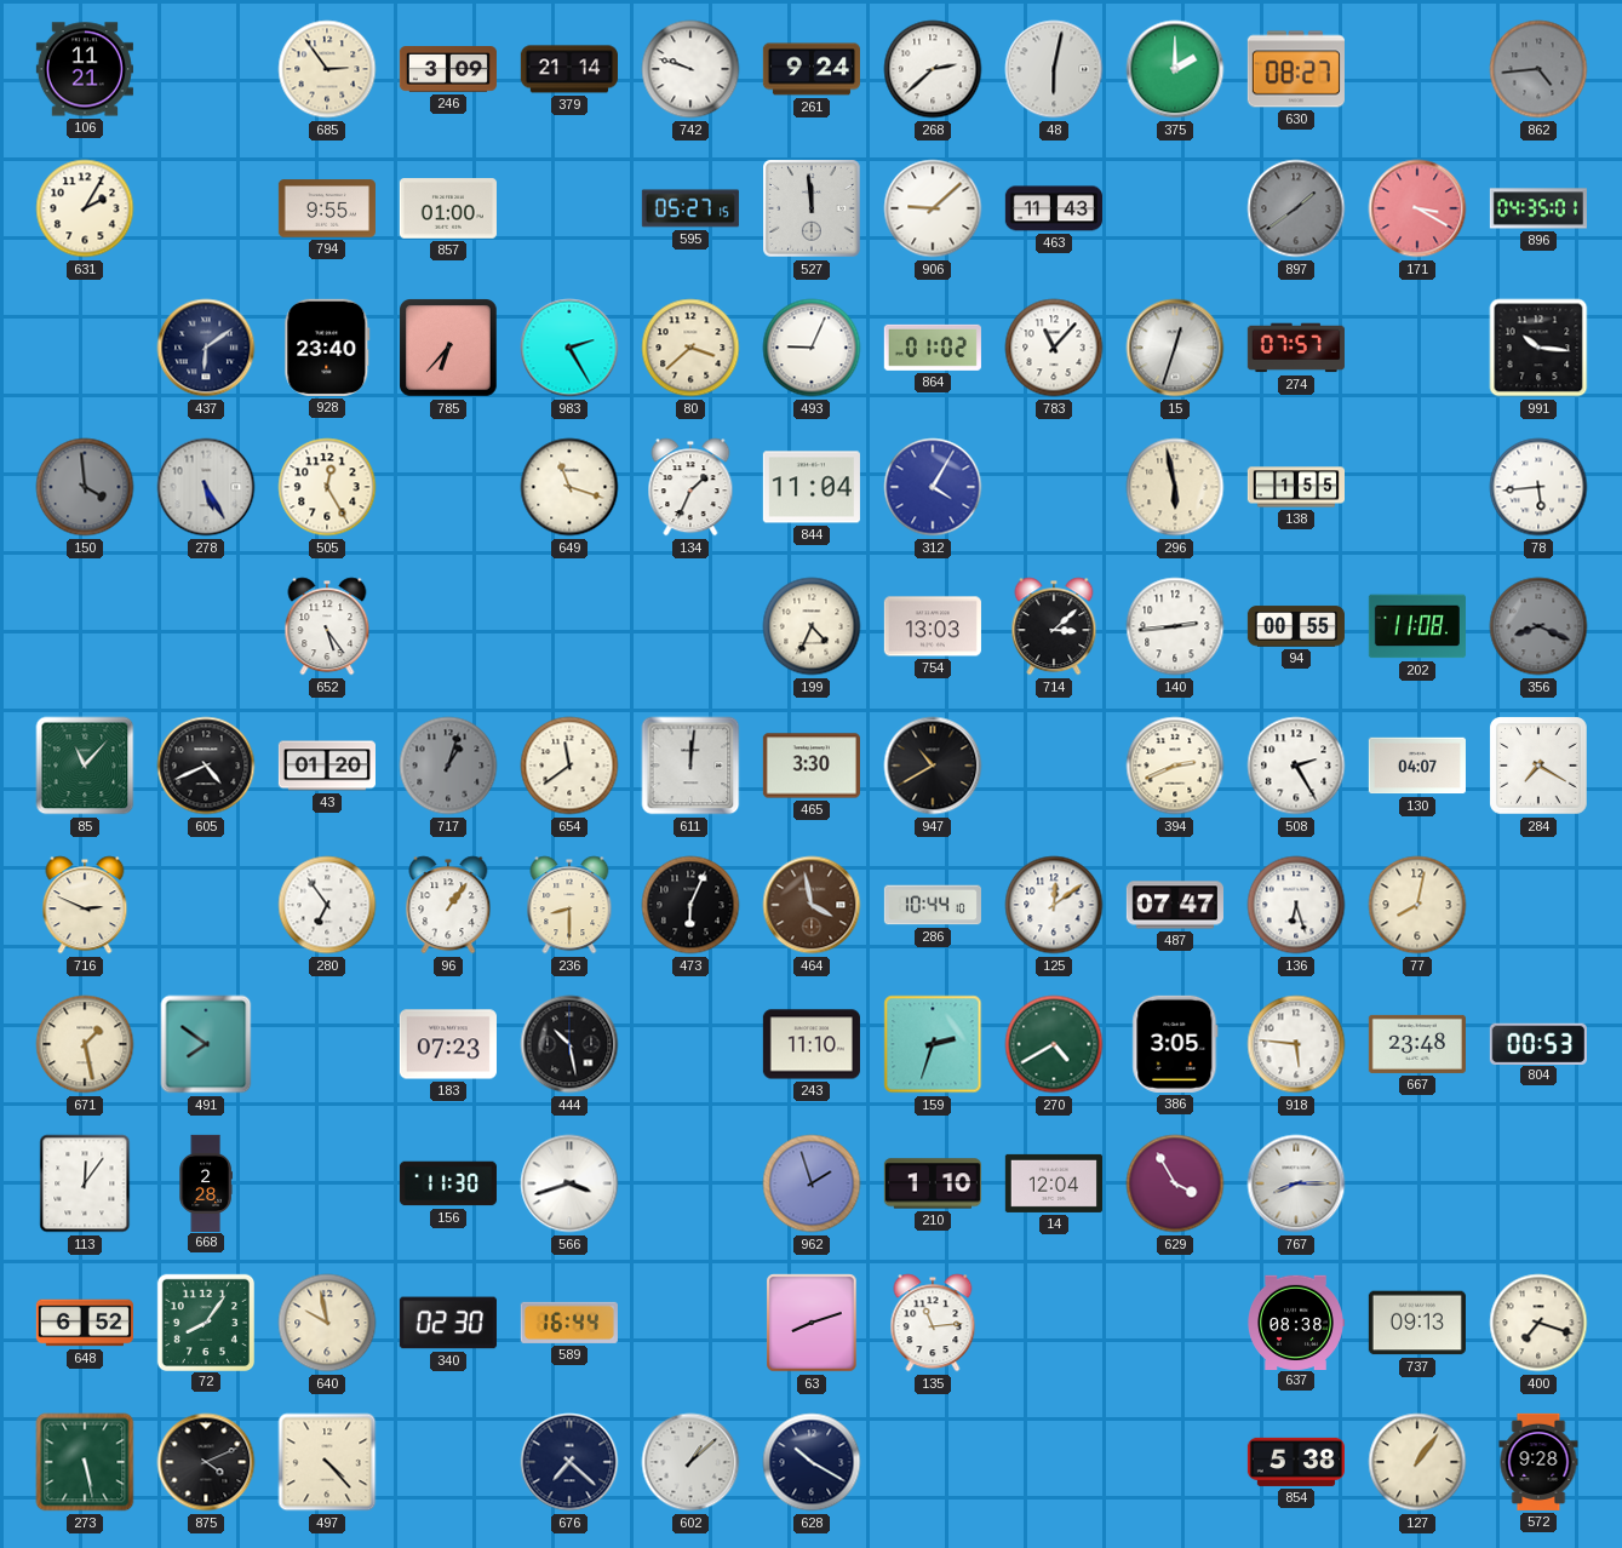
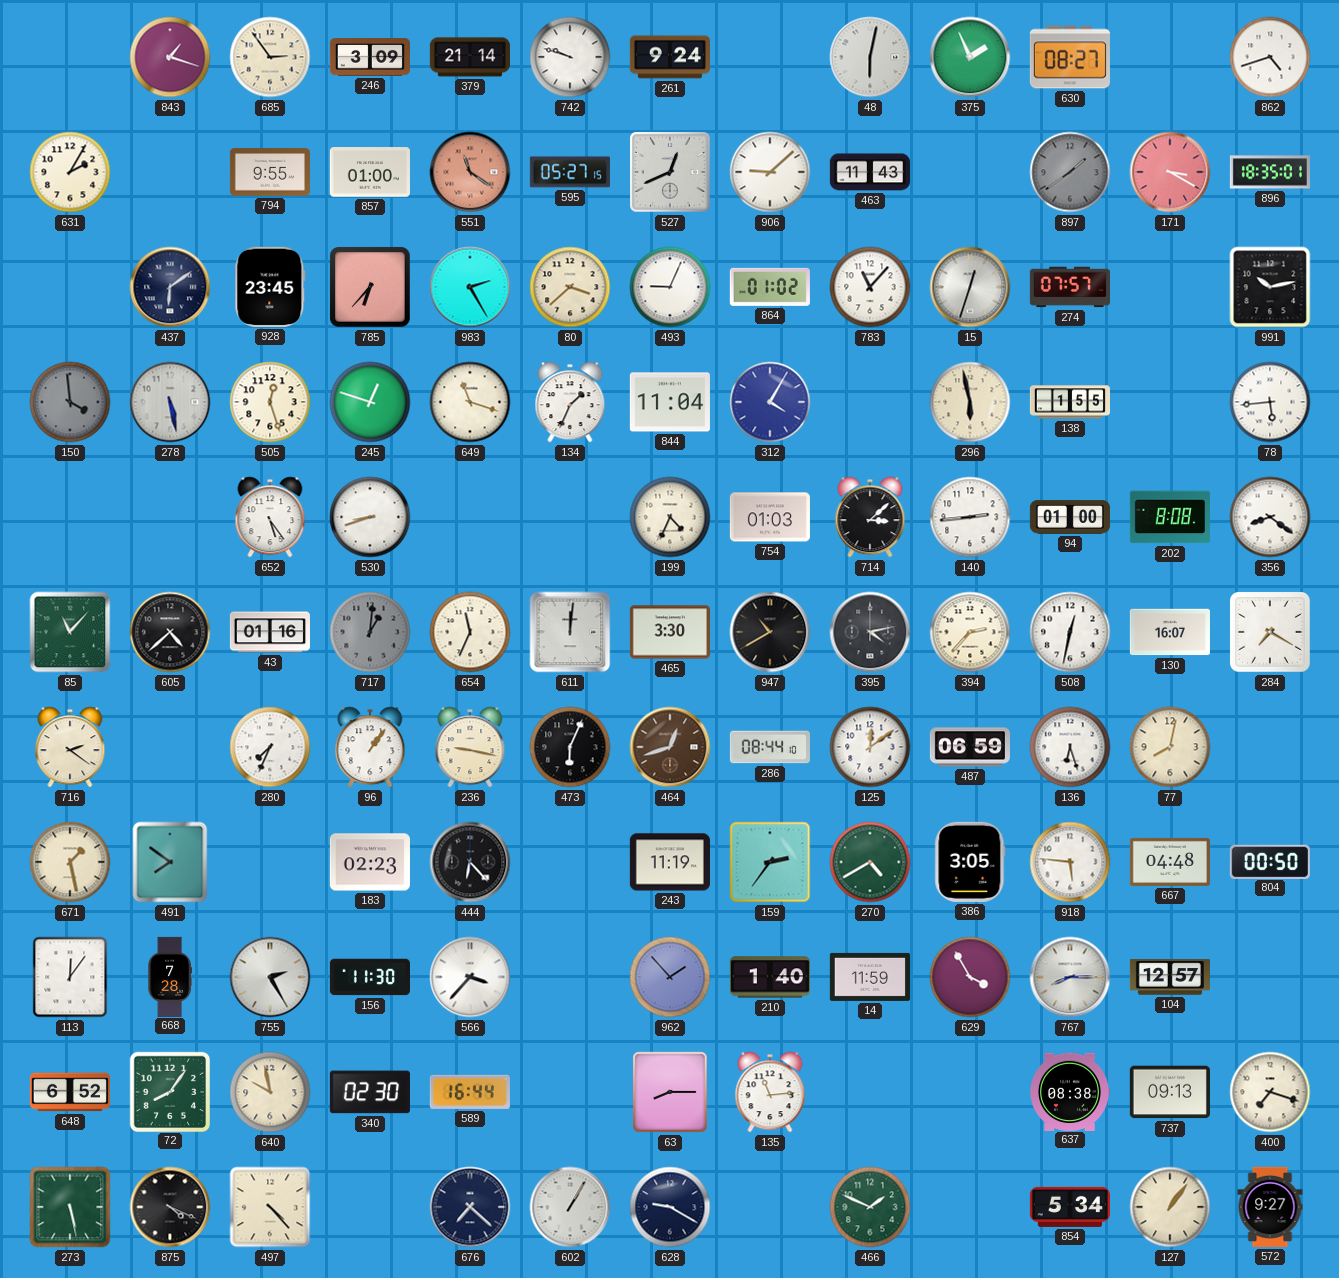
106: 11:21 -> none
843: none -> 1:18
268: 2:38 -> none
375: 2:00 -> 1:56
862: 4:44 -> 4:42
862 dial: grey -> white
551: none -> 11:21
527: 11:59 -> 12:41
896: 04:35 -> 18:35
928: 23:40 -> 23:45
991: 10:16 -> 10:13
278: 5:25 -> 5:28
505: 12:25 -> 12:27
245: none -> 12:48
530: none -> 8:42
754: 13:03 -> 01:03
94: 00:55 -> 01:00
202: 11:08 -> 8:08
356: 8:19 -> 8:21
356 dial: grey -> white
605: 4:41 -> 4:38
43: 01:20 -> 01:16
717: 1:03 -> 1:01
654: 11:39 -> 11:34
395: none -> 4:13
394: 2:41 -> 2:37
508: 2:25 -> 12:32
130: 04:07 -> 16:07
716: 2:49 -> 2:21
280: 6:54 -> 7:34
236: 8:30 -> 9:17
464: 3:58 -> 12:42
286: 10:44 -> 08:44
487: 07:47 -> 06:59
183: 07:23 -> 02:23
444: 10:28 -> 6:23
243: 11:10 -> 11:19
159: 2:33 -> 2:36
667: 23:48 -> 04:48
804: 00:53 -> 00:50
668: 2:28 -> 7:28
755: none -> 2:25
566: 3:42 -> 3:37
962: 1:57 -> 1:53
210: 1:10 -> 1:40
14: 12:04 -> 11:59
104: none -> 12:57
63: 8:12 -> 8:15
875: 4:11 -> 4:19
602: 1:08 -> 1:05
628: 10:20 -> 9:20
466: none -> 1:49
854: 5:38 -> 5:34
572: 9:28 -> 9:27
